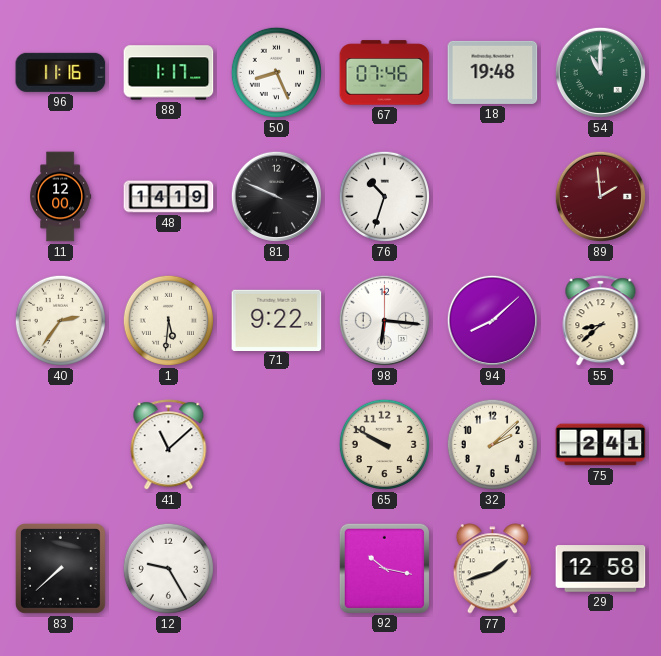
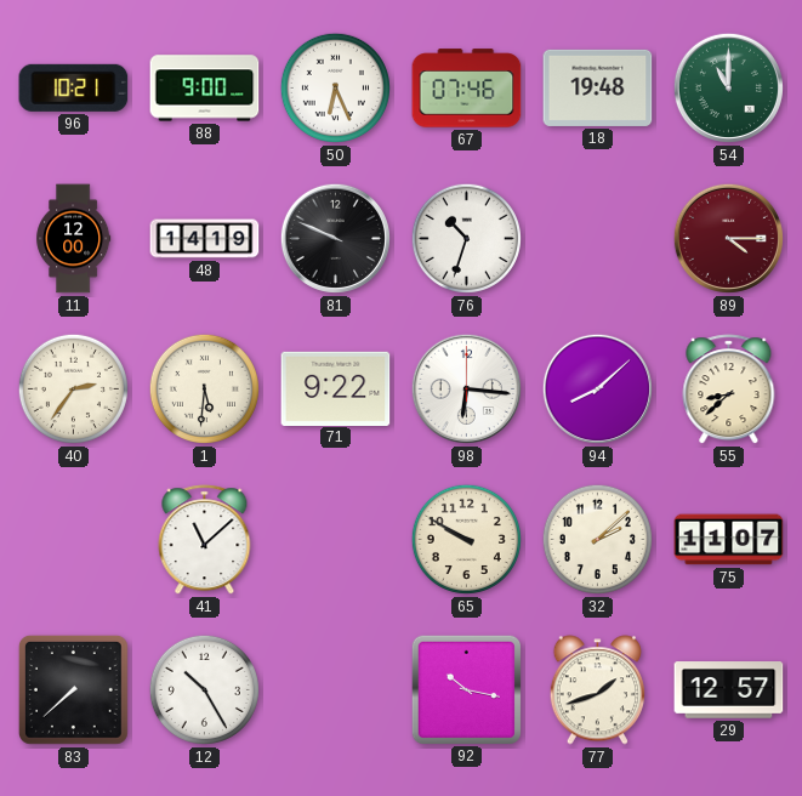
96: 11:16 -> 10:21
88: 1:17 -> 9:00
50: 8:26 -> 6:26
89: 1:59 -> 4:15
75: 2:41 -> 11:07
12: 9:25 -> 10:25
29: 12:58 -> 12:57
